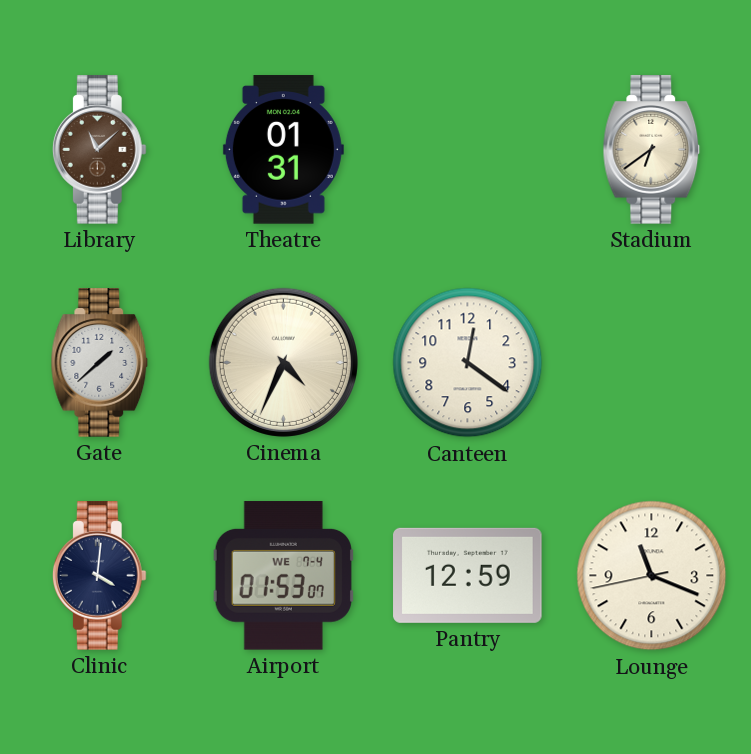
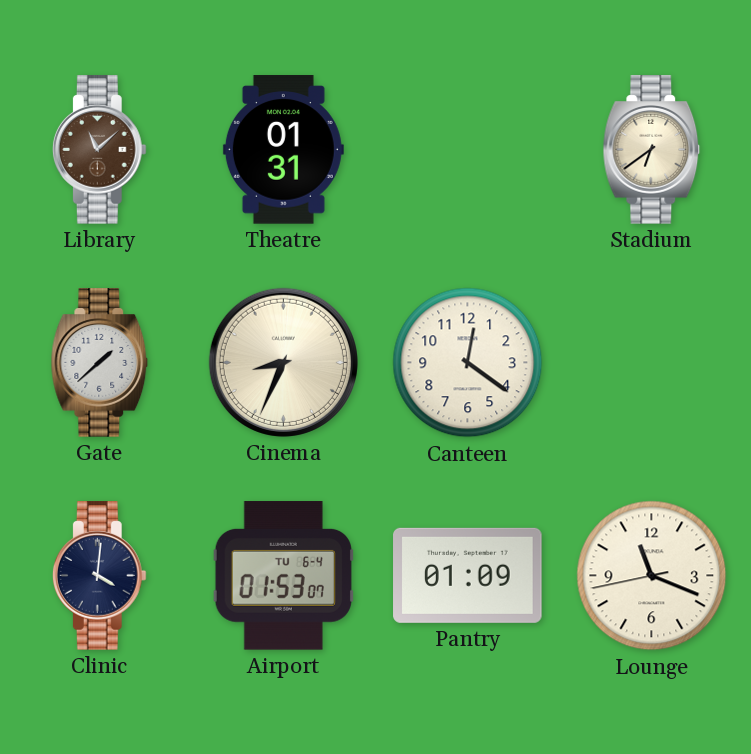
Cinema: 4:34 -> 8:34
Airport date: WE 7-4 -> TU 6-4
Pantry: 12:59 -> 01:09
